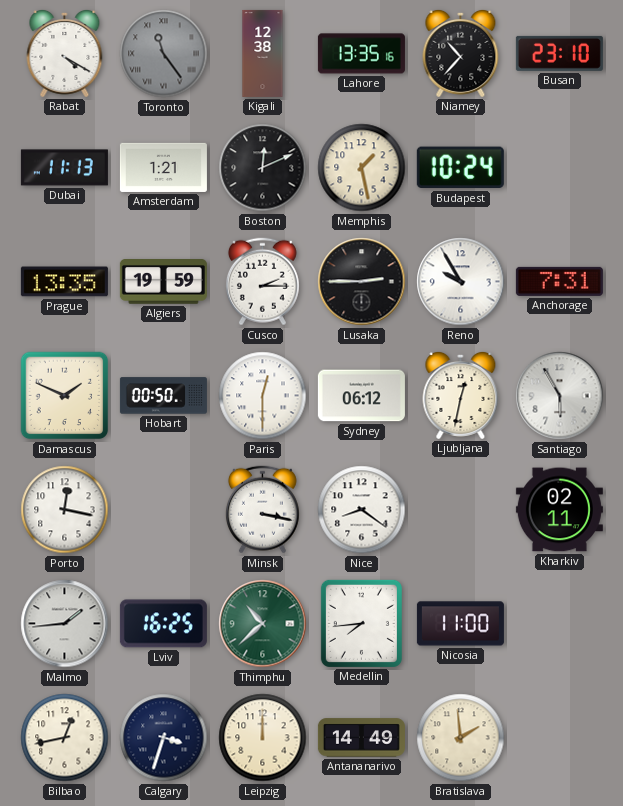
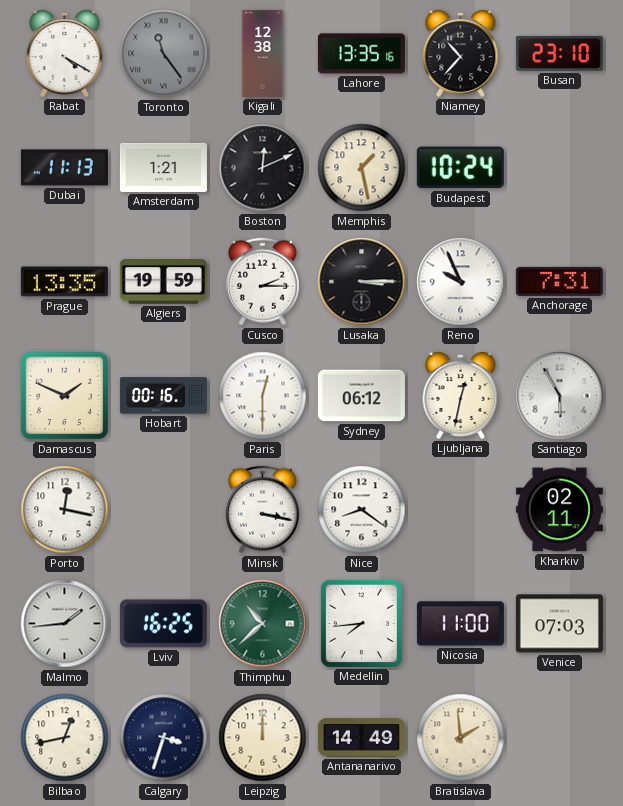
Lusaka: 2:45 -> 3:15
Reno: 9:55 -> 9:56
Hobart: 00:50 -> 00:16
Venice: none -> 07:03
